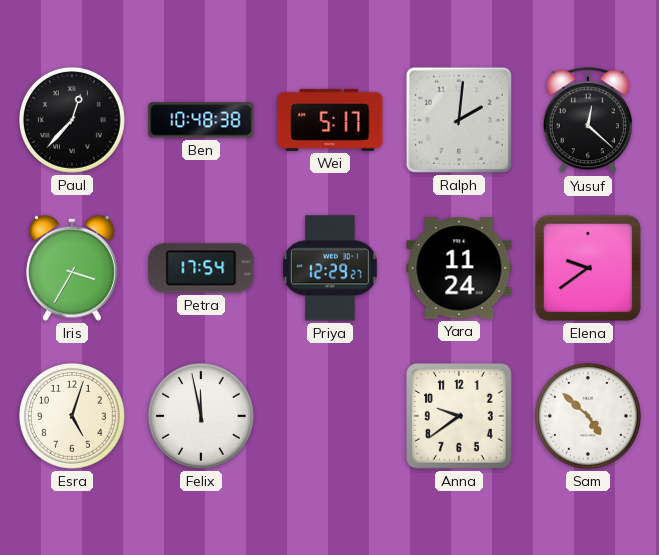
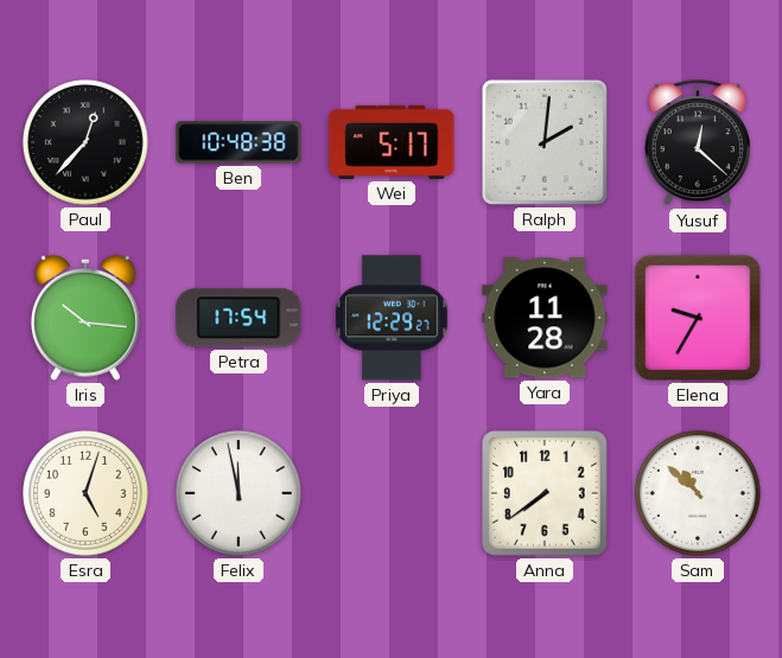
Iris: 3:35 -> 10:16
Yara: 11:24 -> 11:28
Elena: 9:39 -> 9:35
Anna: 9:39 -> 7:39
Sam: 4:52 -> 10:52
